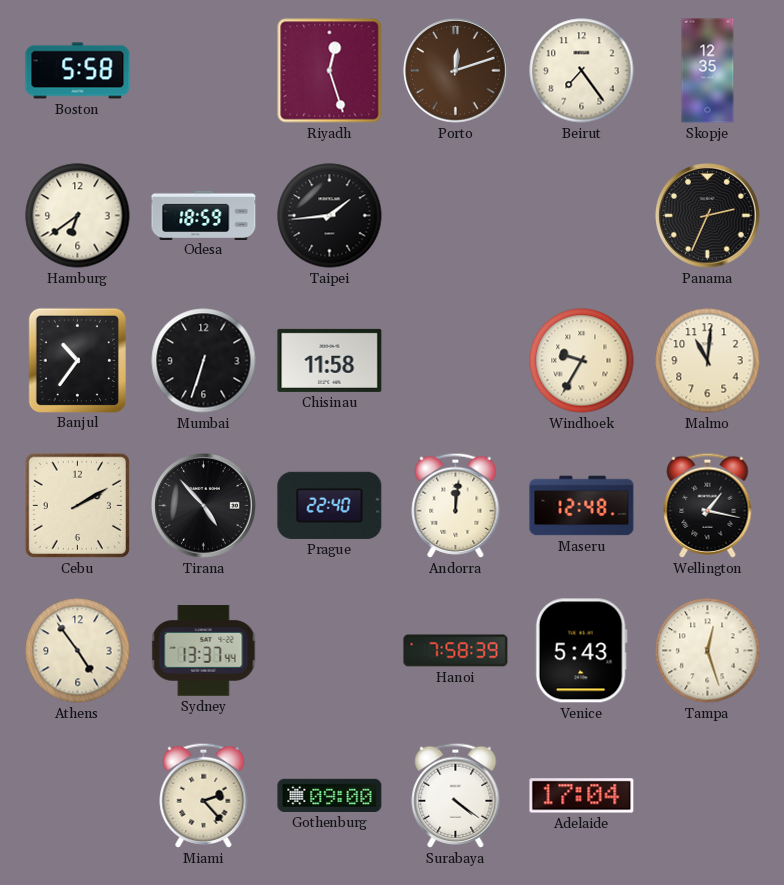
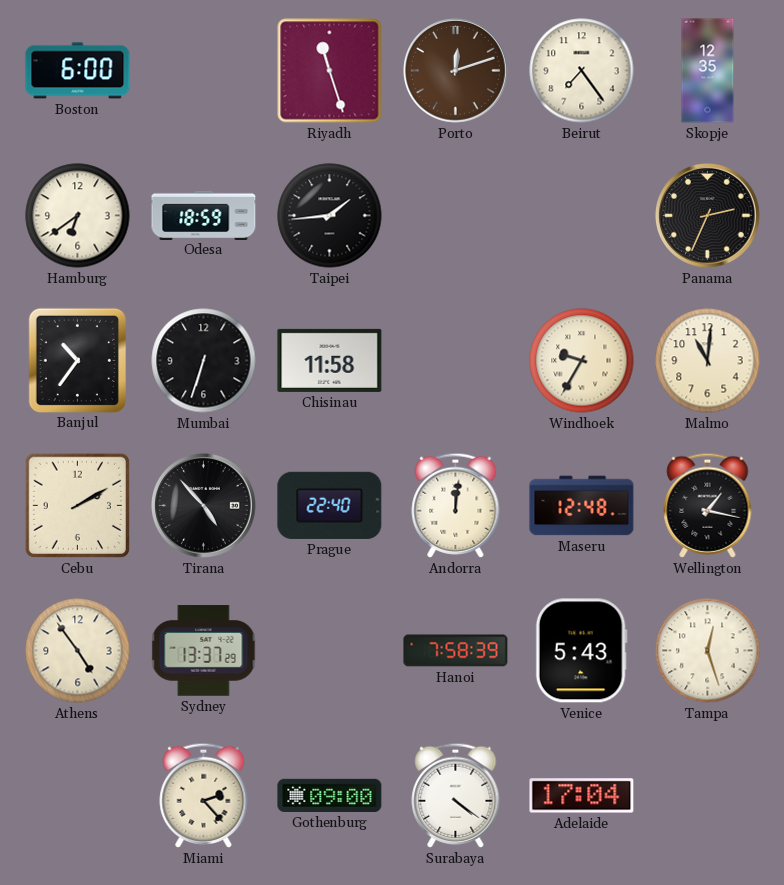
Boston: 5:58 -> 6:00
Riyadh: 12:27 -> 11:27
Sydney: 13:37:44 -> 13:37:29
